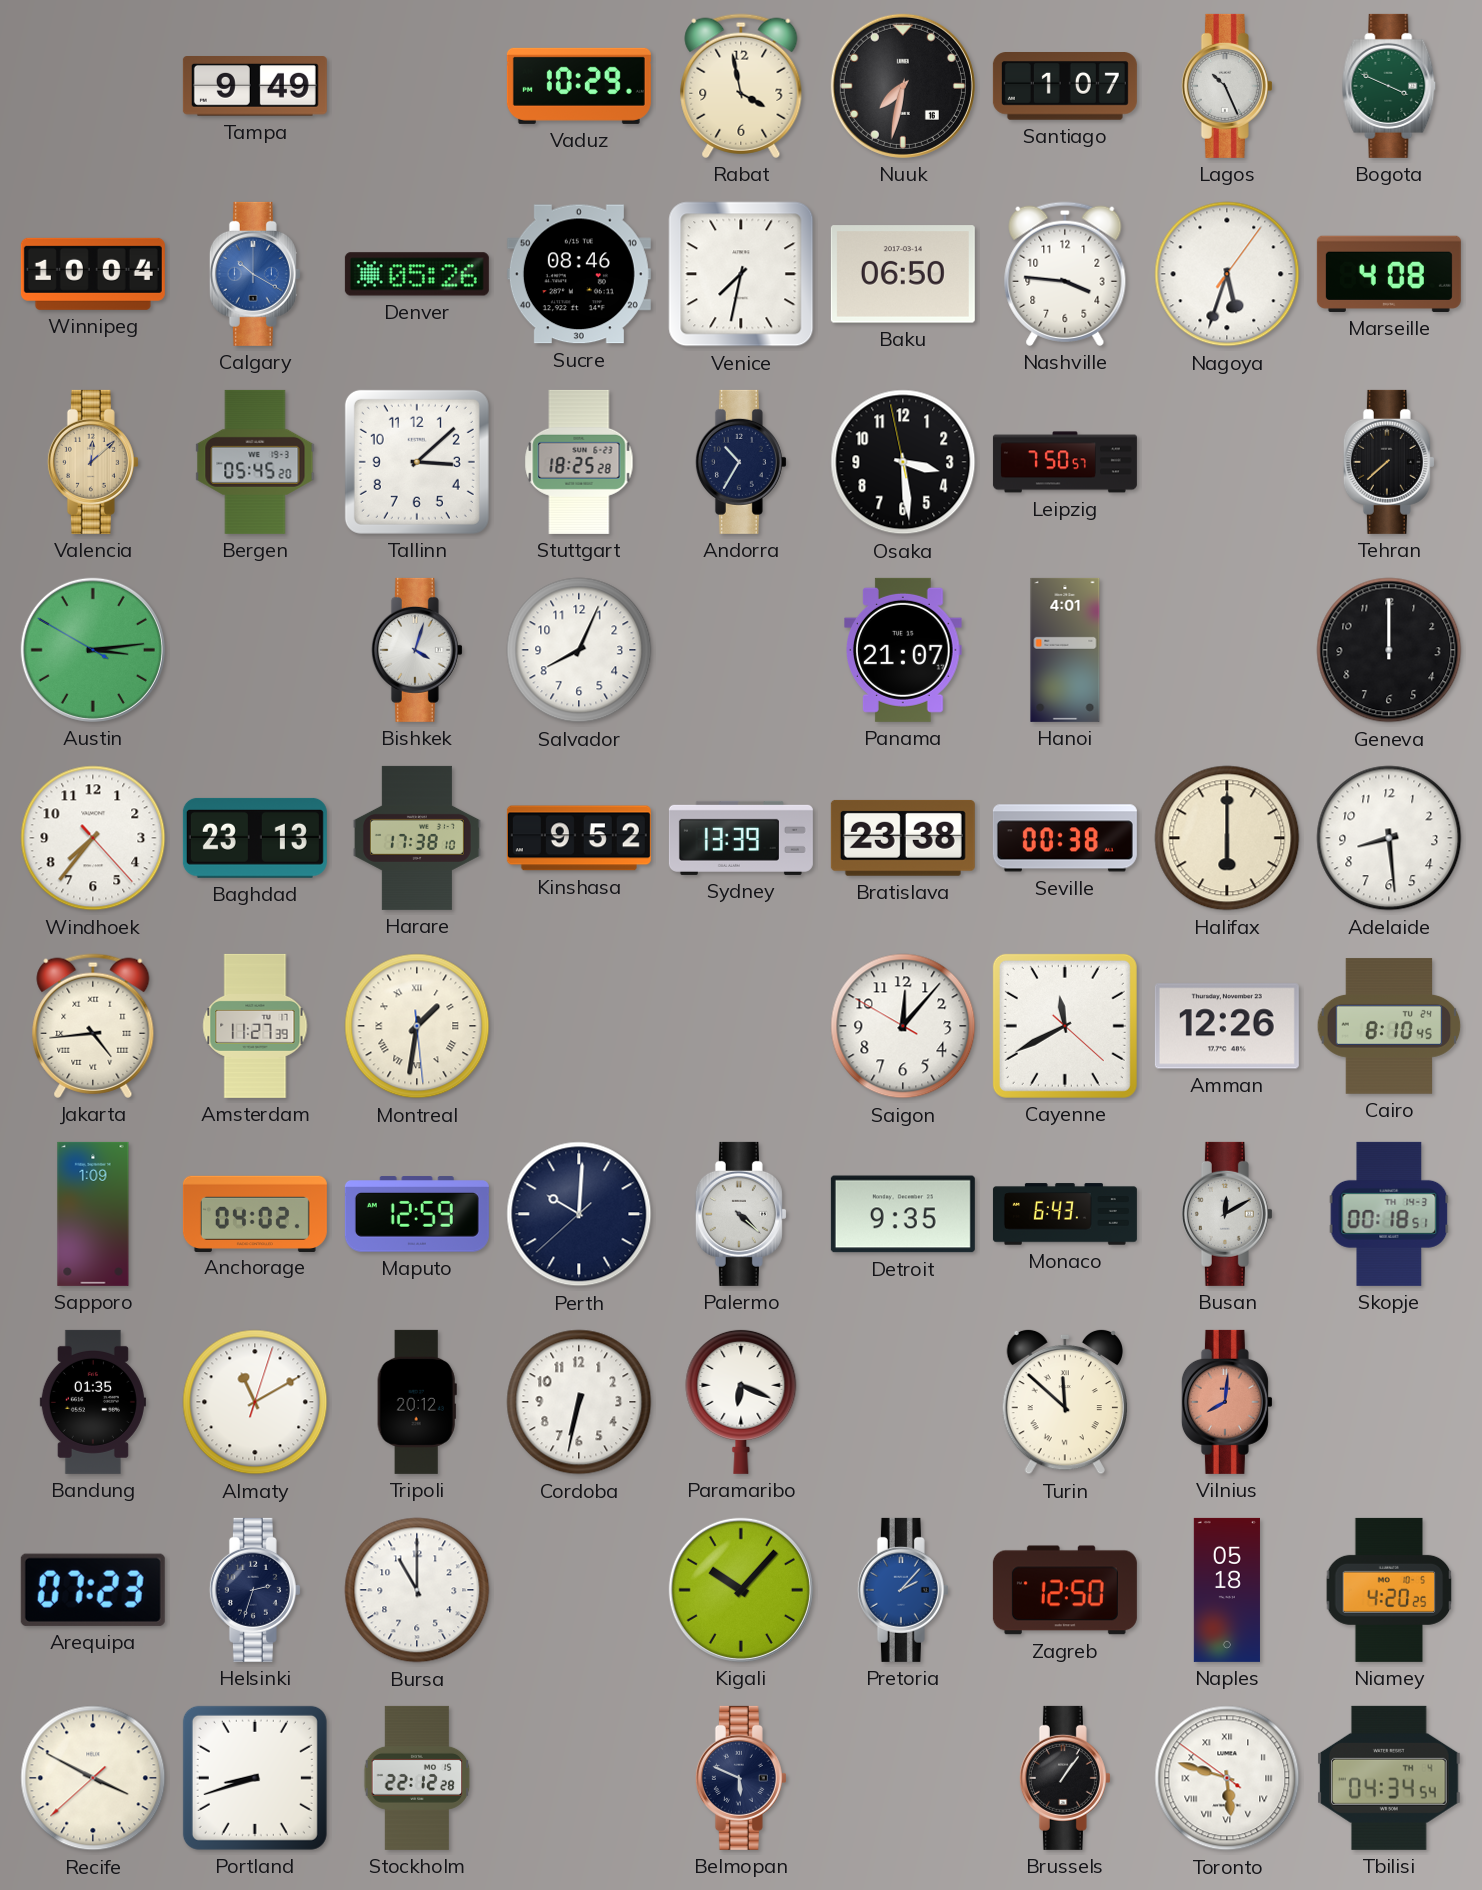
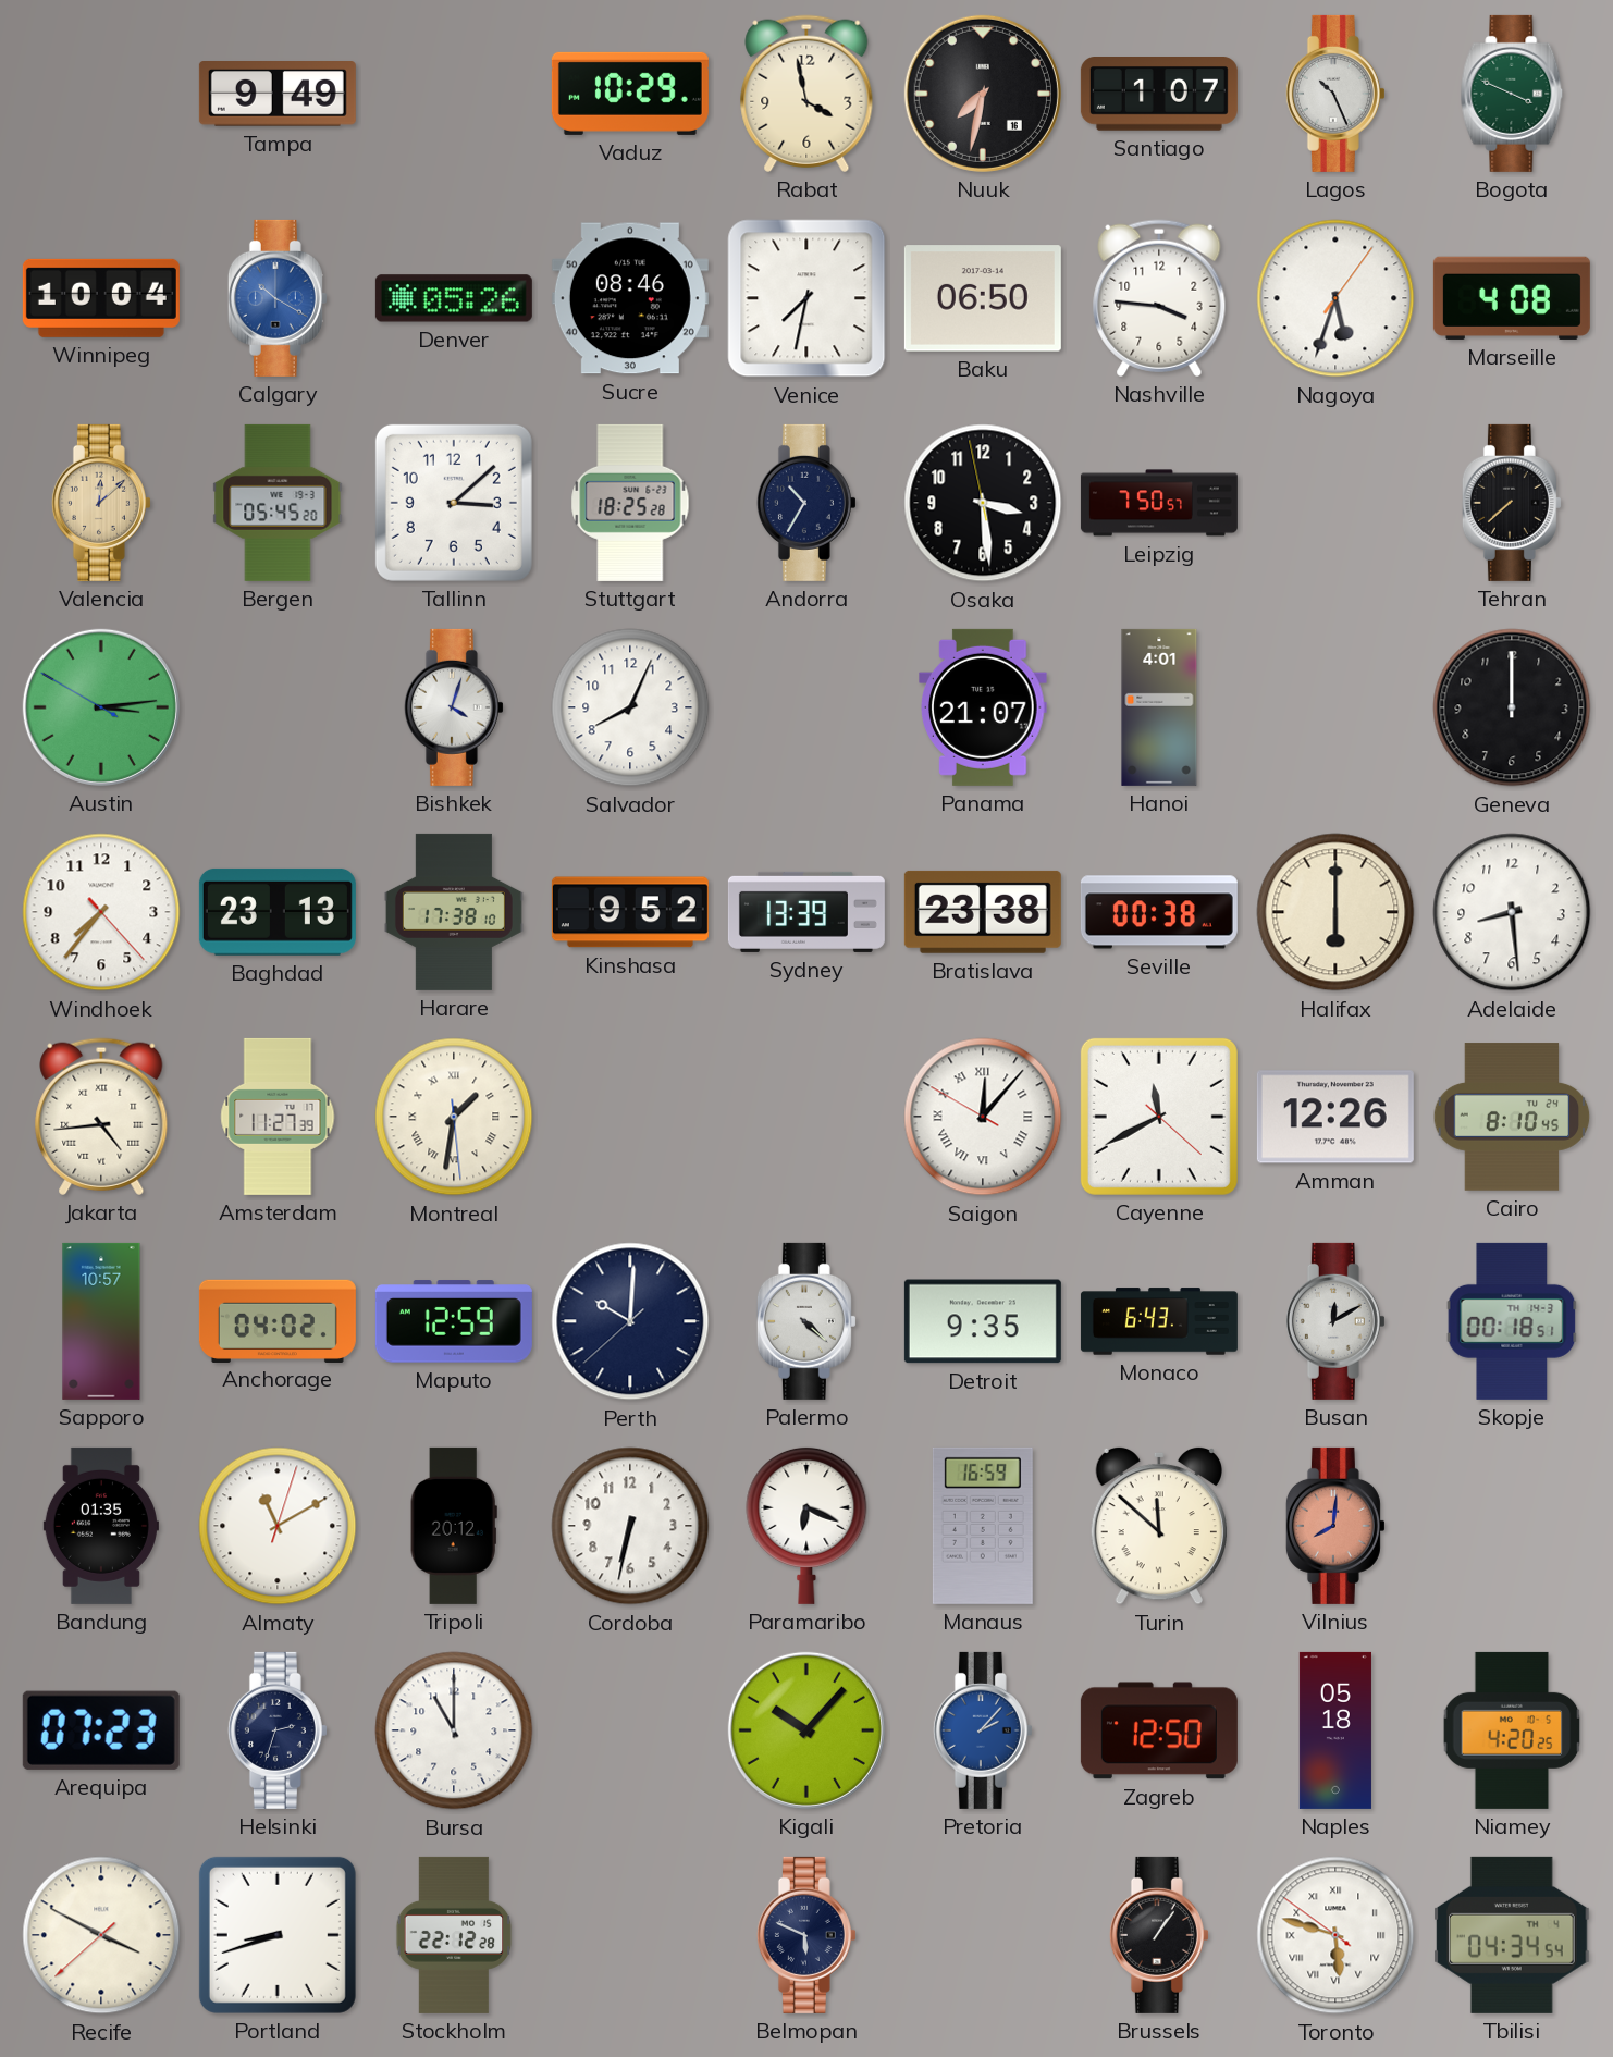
Saigon numerals: Arabic -> Roman
Sapporo: 1:09 -> 10:57
Manaus: none -> 16:59
